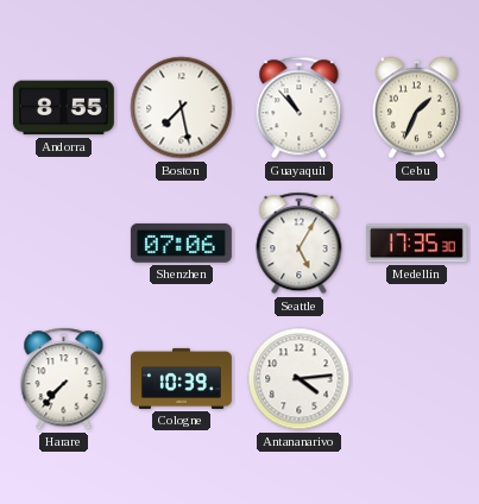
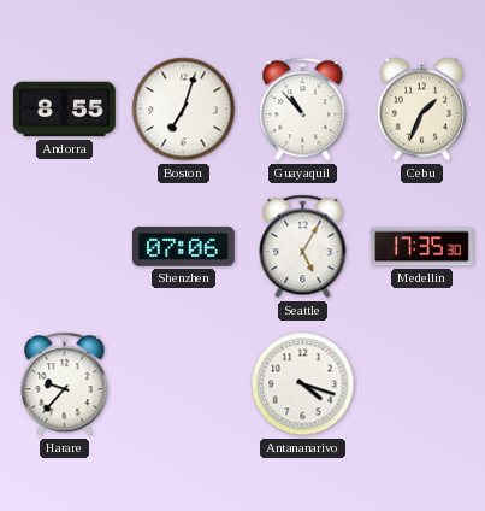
Boston: 7:28 -> 7:03
Harare: 7:37 -> 9:37
Cologne: 10:39 -> none
Antananarivo: 4:14 -> 4:18
